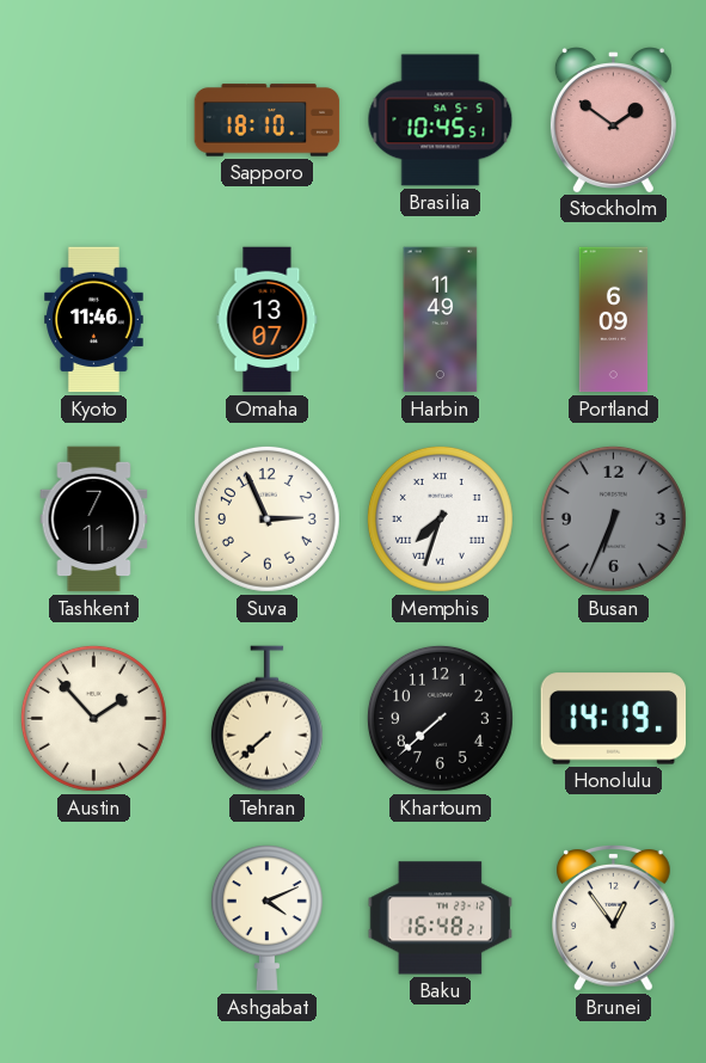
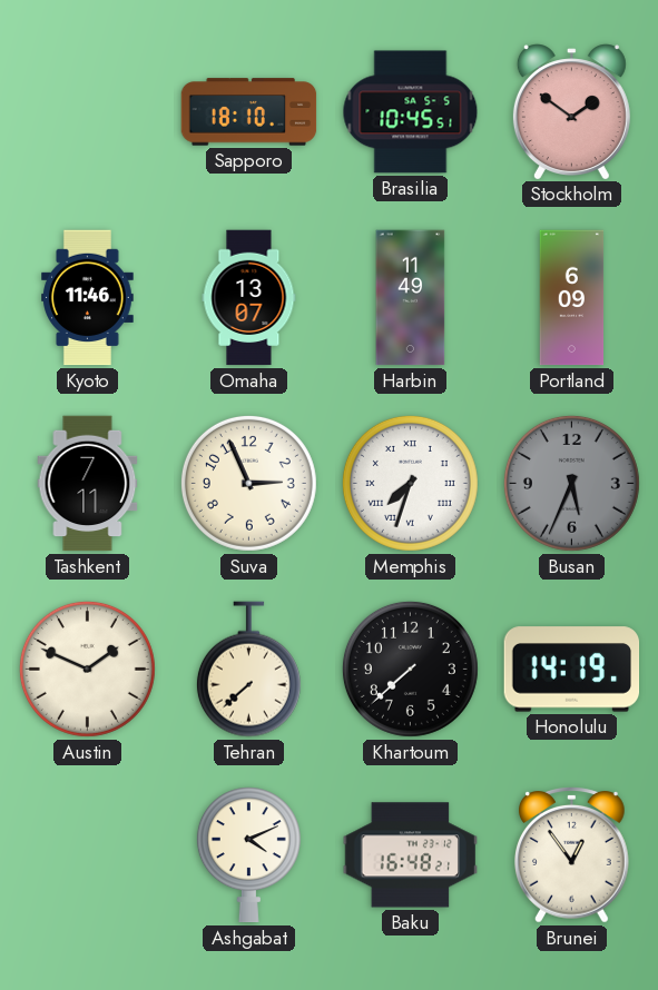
Busan: 6:34 -> 5:34
Austin: 1:53 -> 1:49
